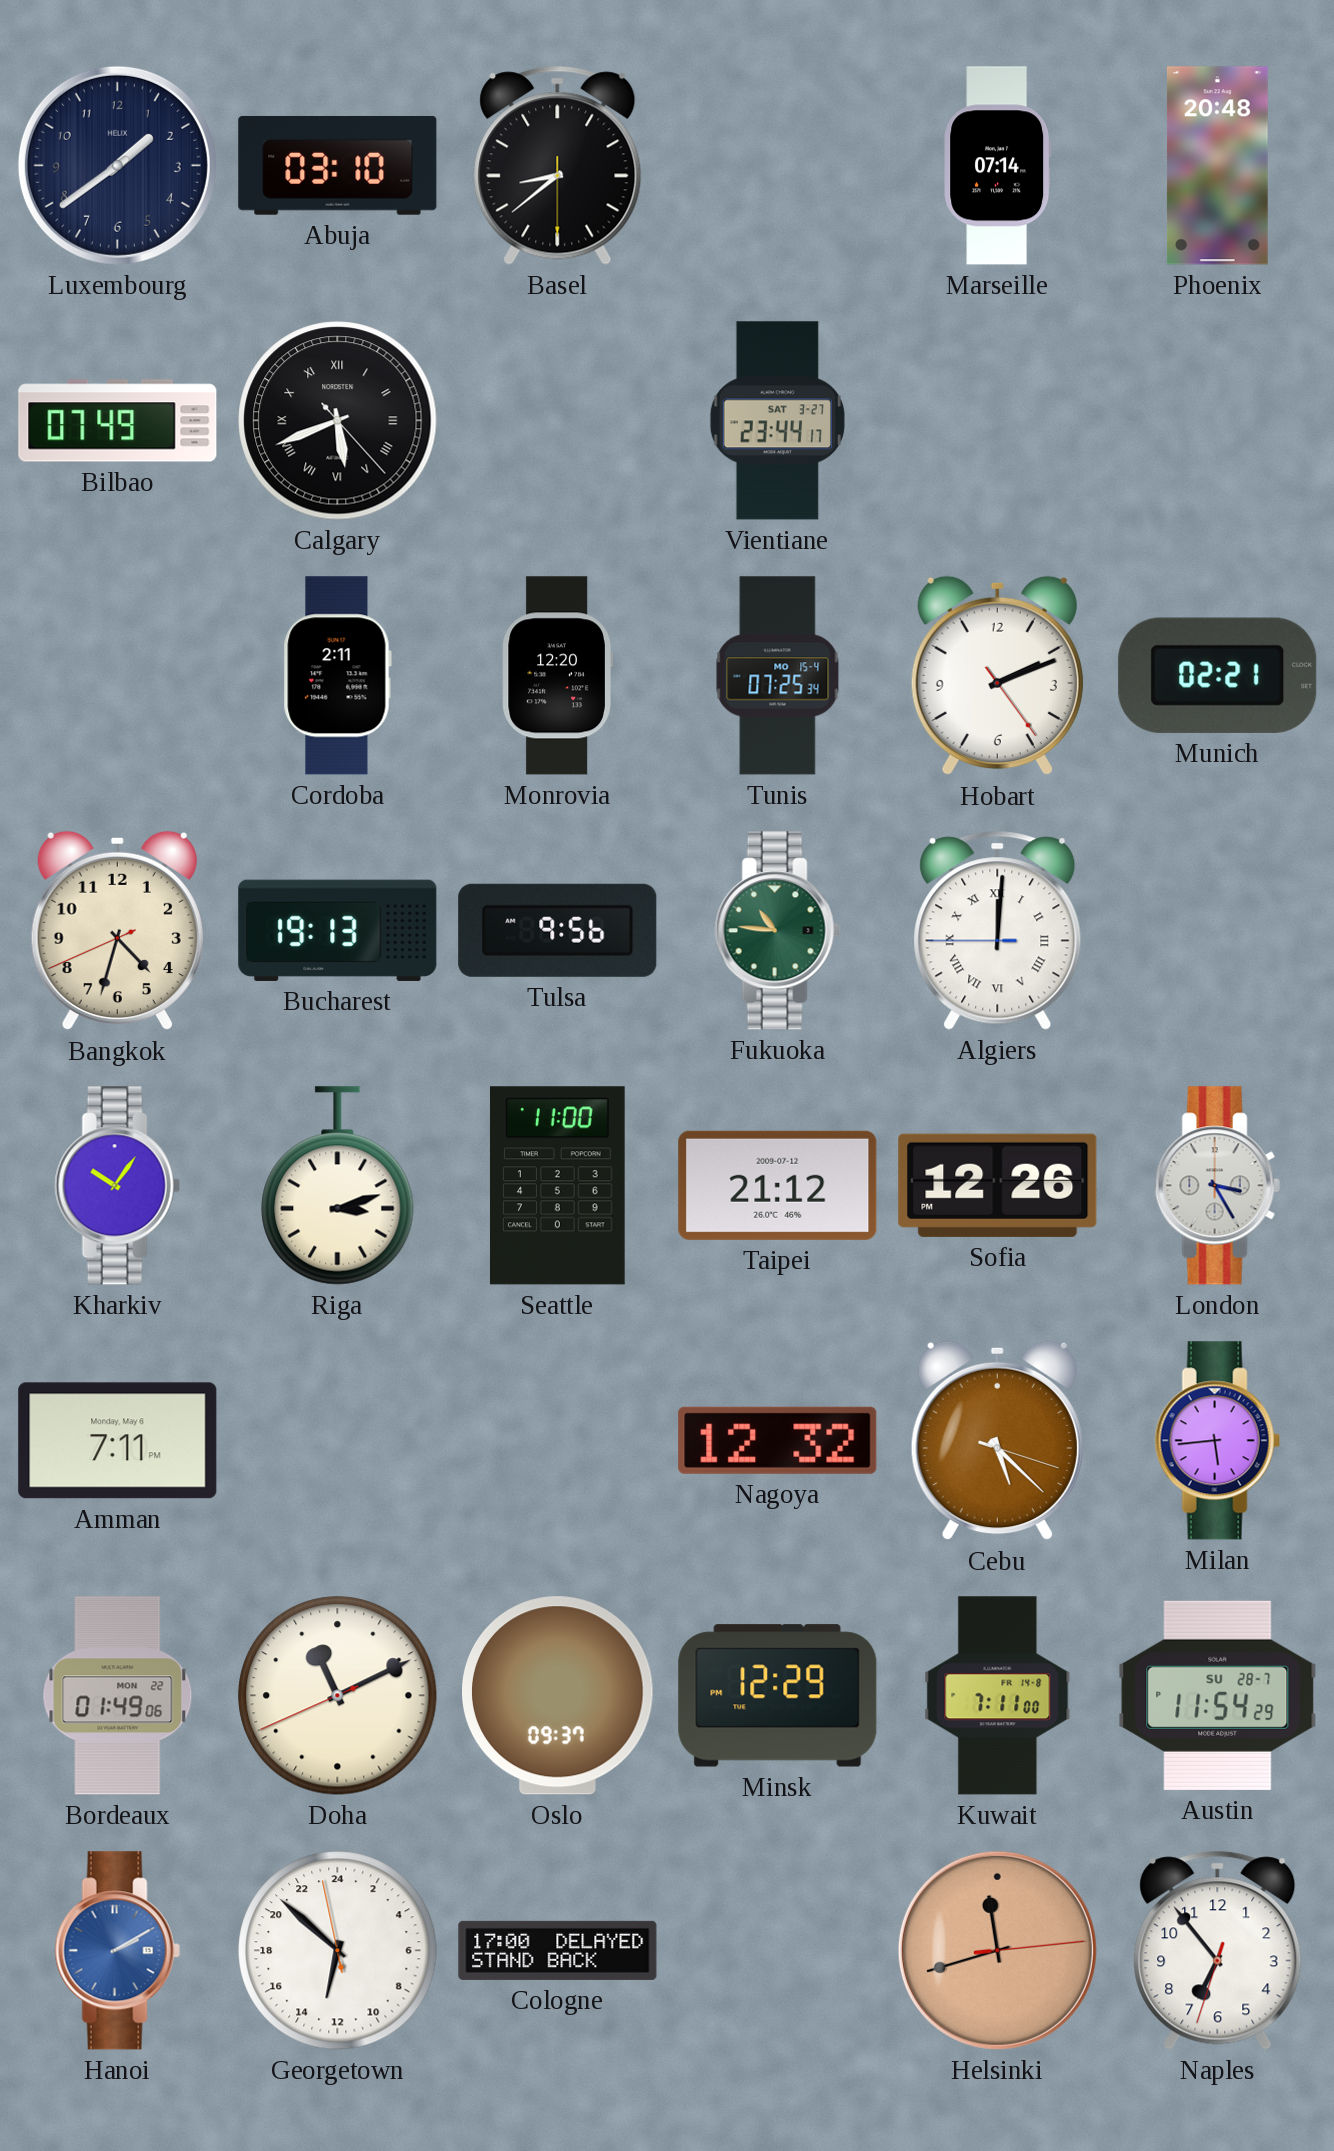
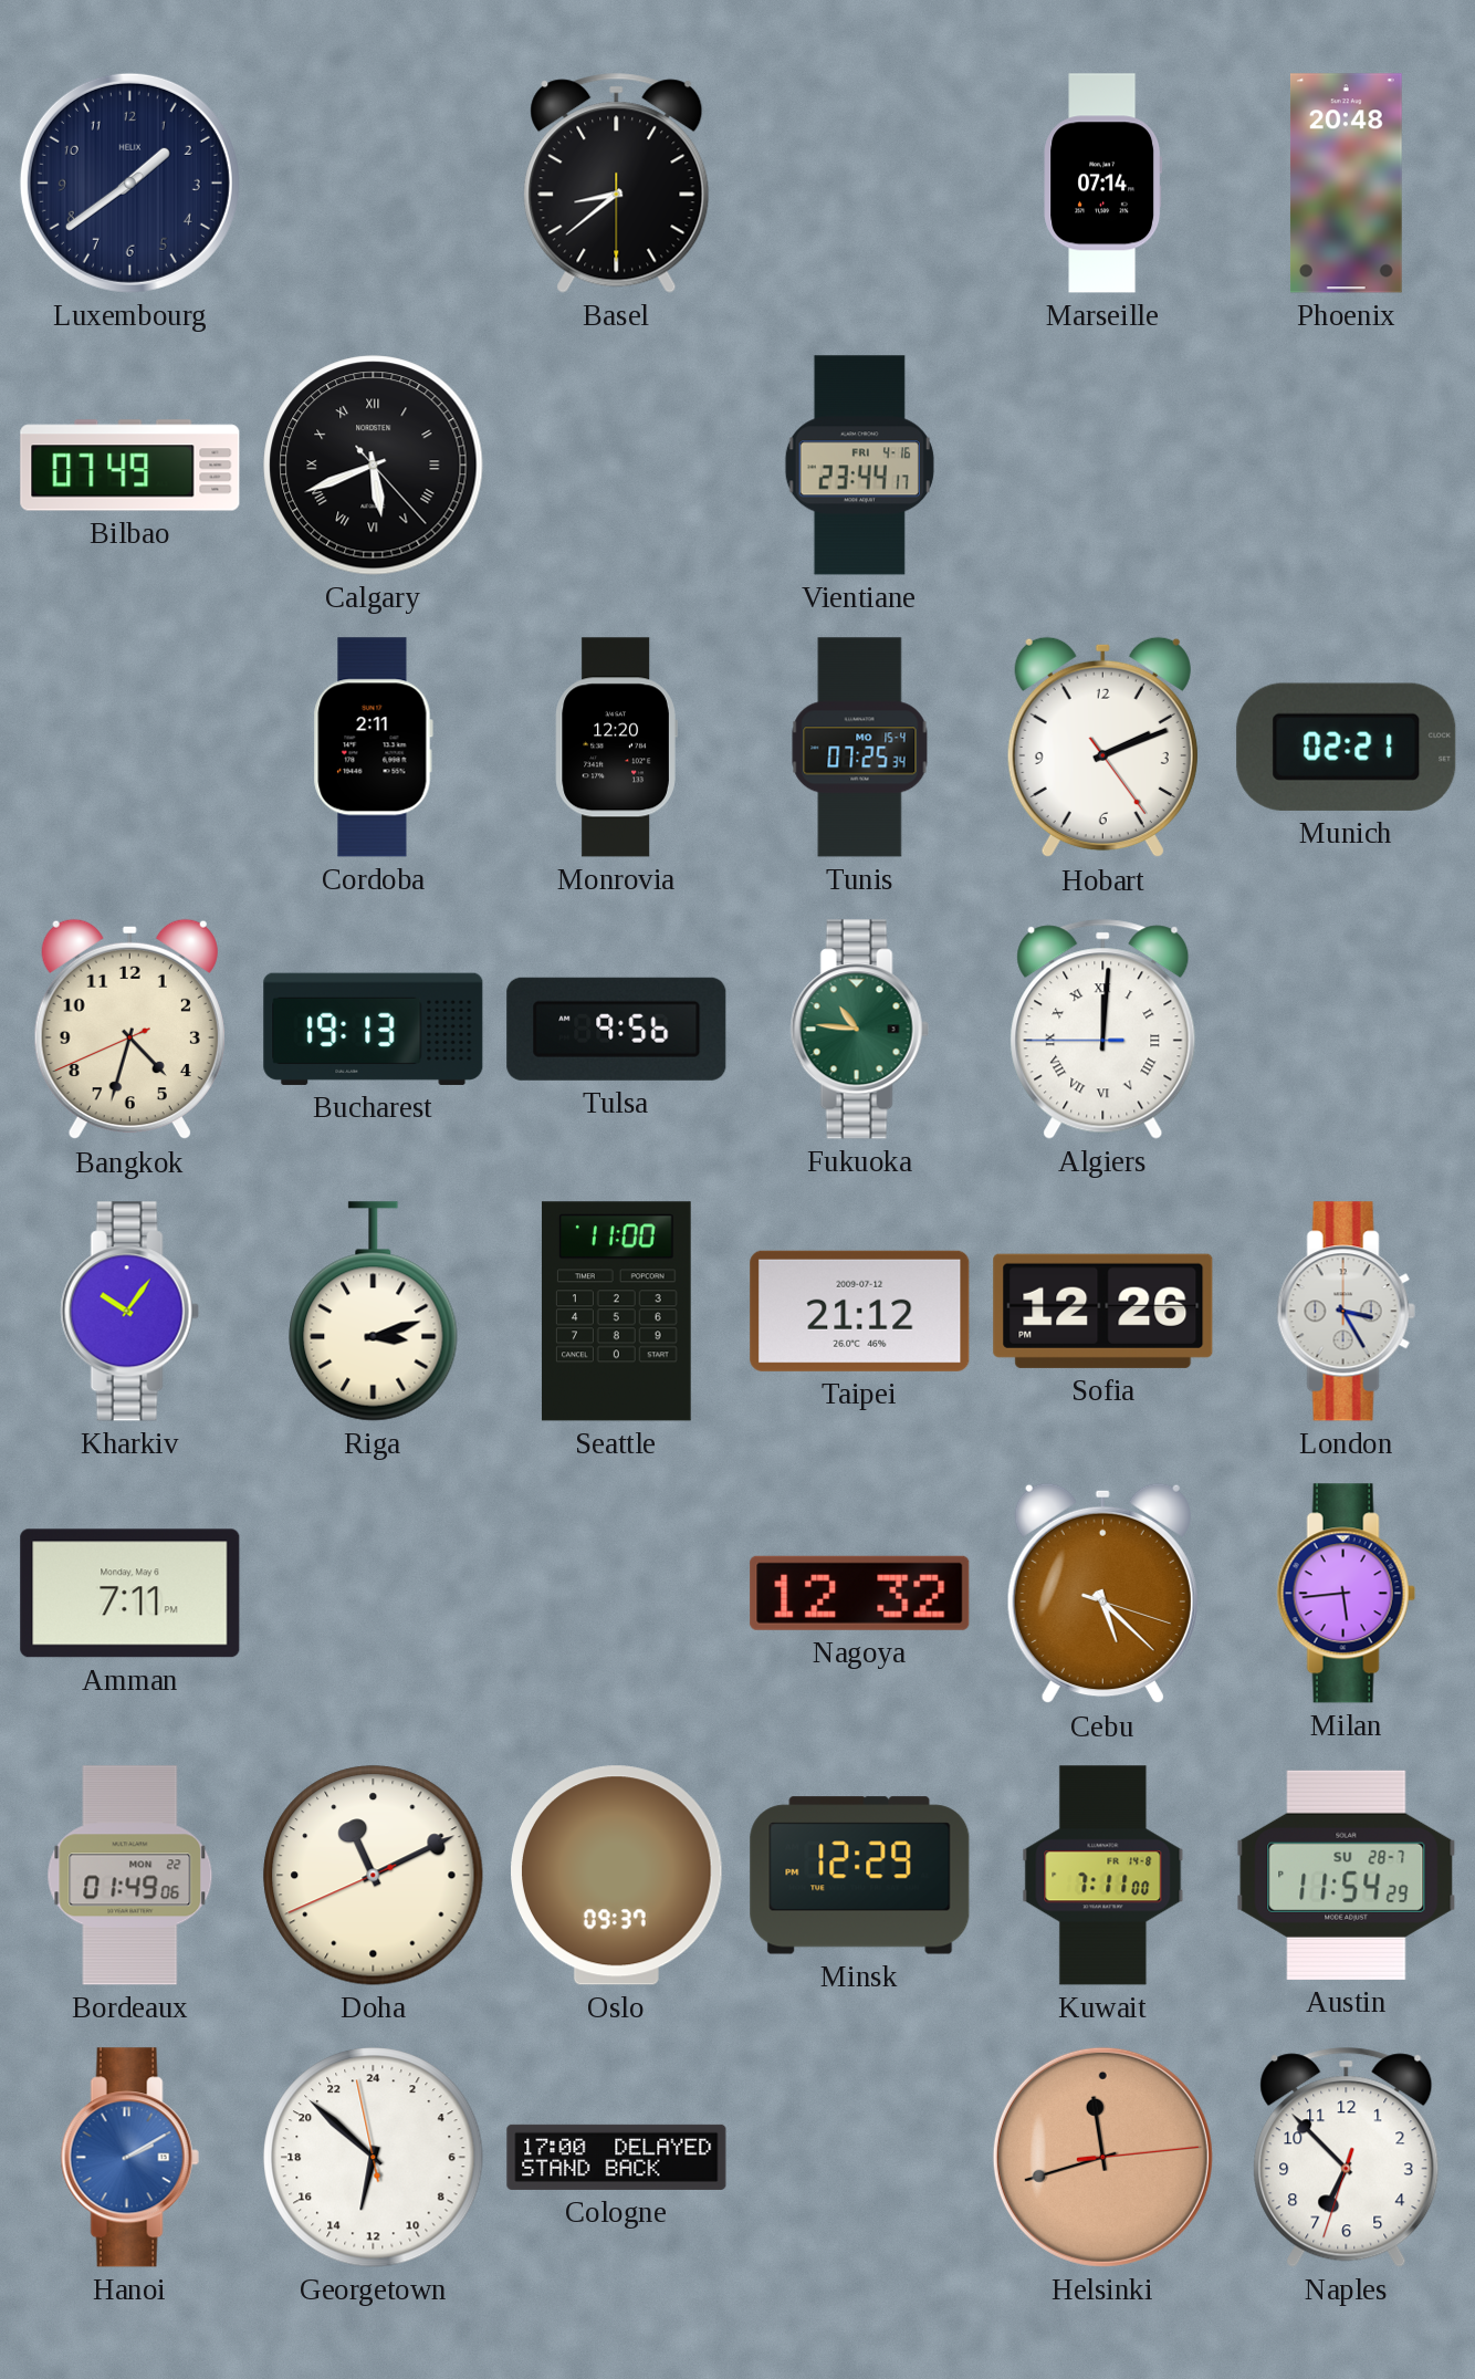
Abuja: 03:10 -> none
Vientiane date: SAT 3-27 -> FRI 4-16
Naples: 6:53 -> 6:52
